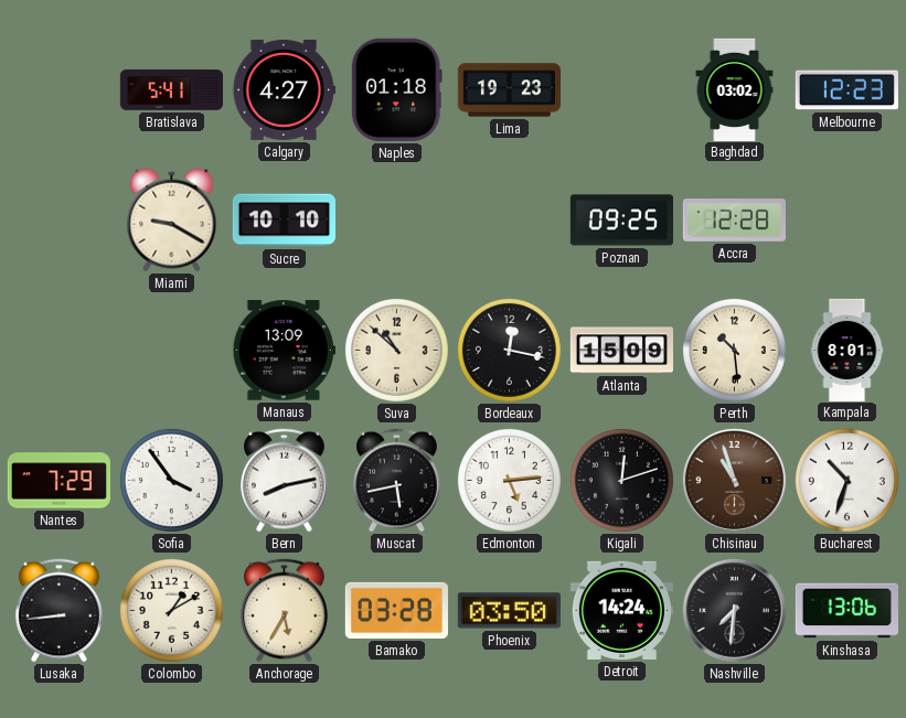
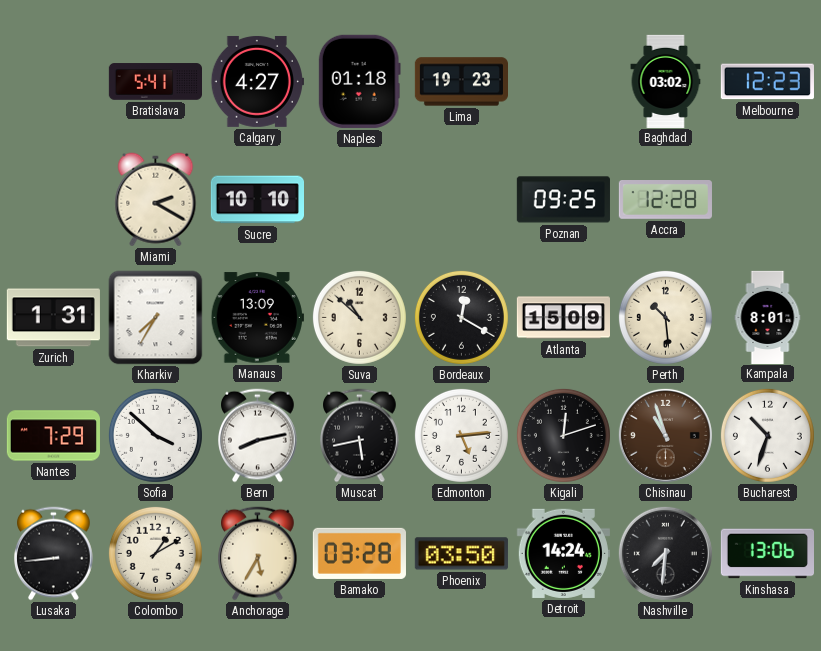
Miami: 9:20 -> 2:20
Zurich: none -> 1:31
Kharkiv: none -> 7:35
Bordeaux: 12:17 -> 12:20
Sofia: 3:54 -> 3:52
